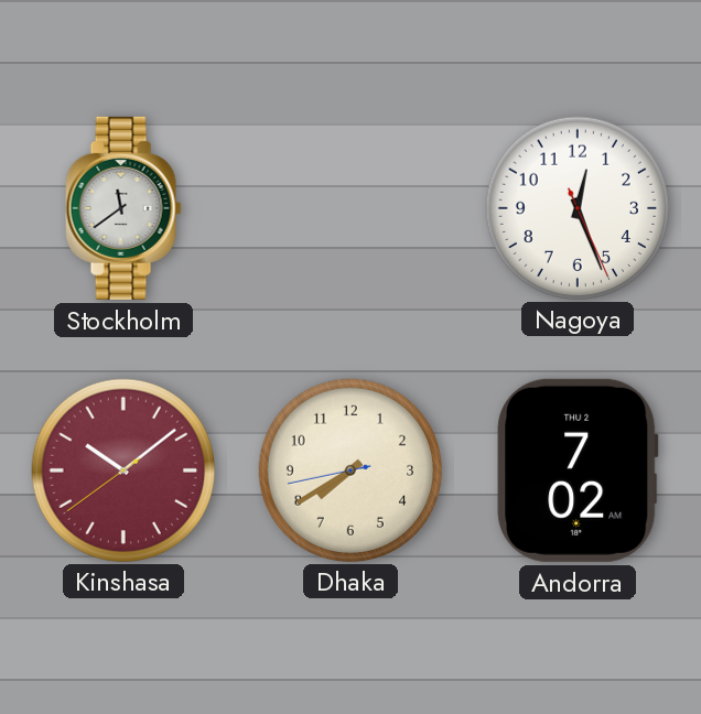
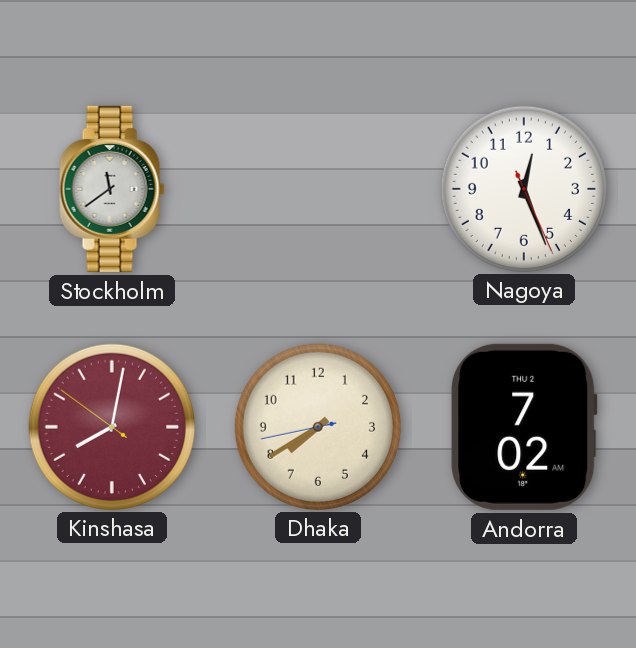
Kinshasa: 10:08 -> 8:01
